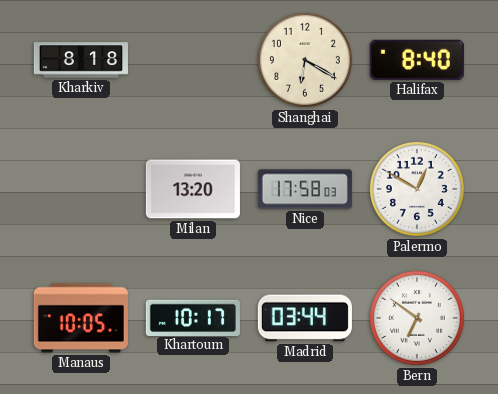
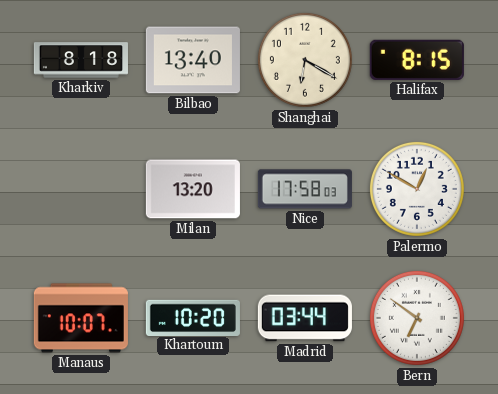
Bilbao: none -> 13:40
Halifax: 8:40 -> 8:15
Manaus: 10:05 -> 10:07
Khartoum: 10:17 -> 10:20
